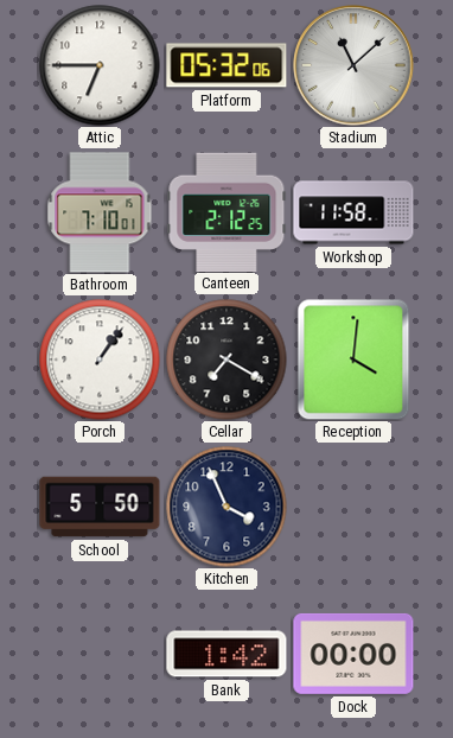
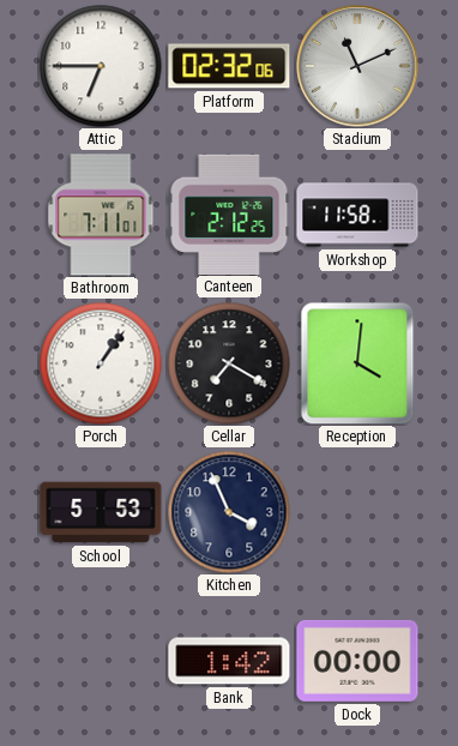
Platform: 05:32 -> 02:32
Stadium: 11:08 -> 11:11
Bathroom: 7:10 -> 7:11
School: 5:50 -> 5:53
